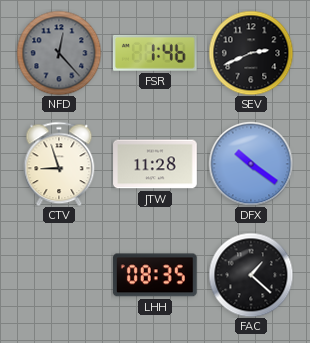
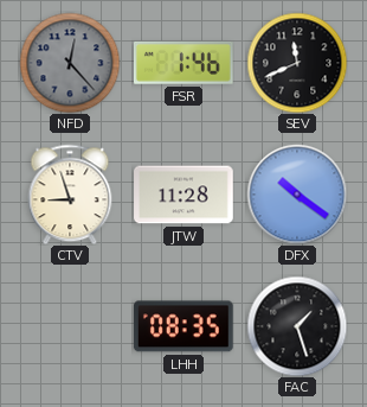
SEV: 2:41 -> 11:41
FAC: 1:22 -> 1:27
